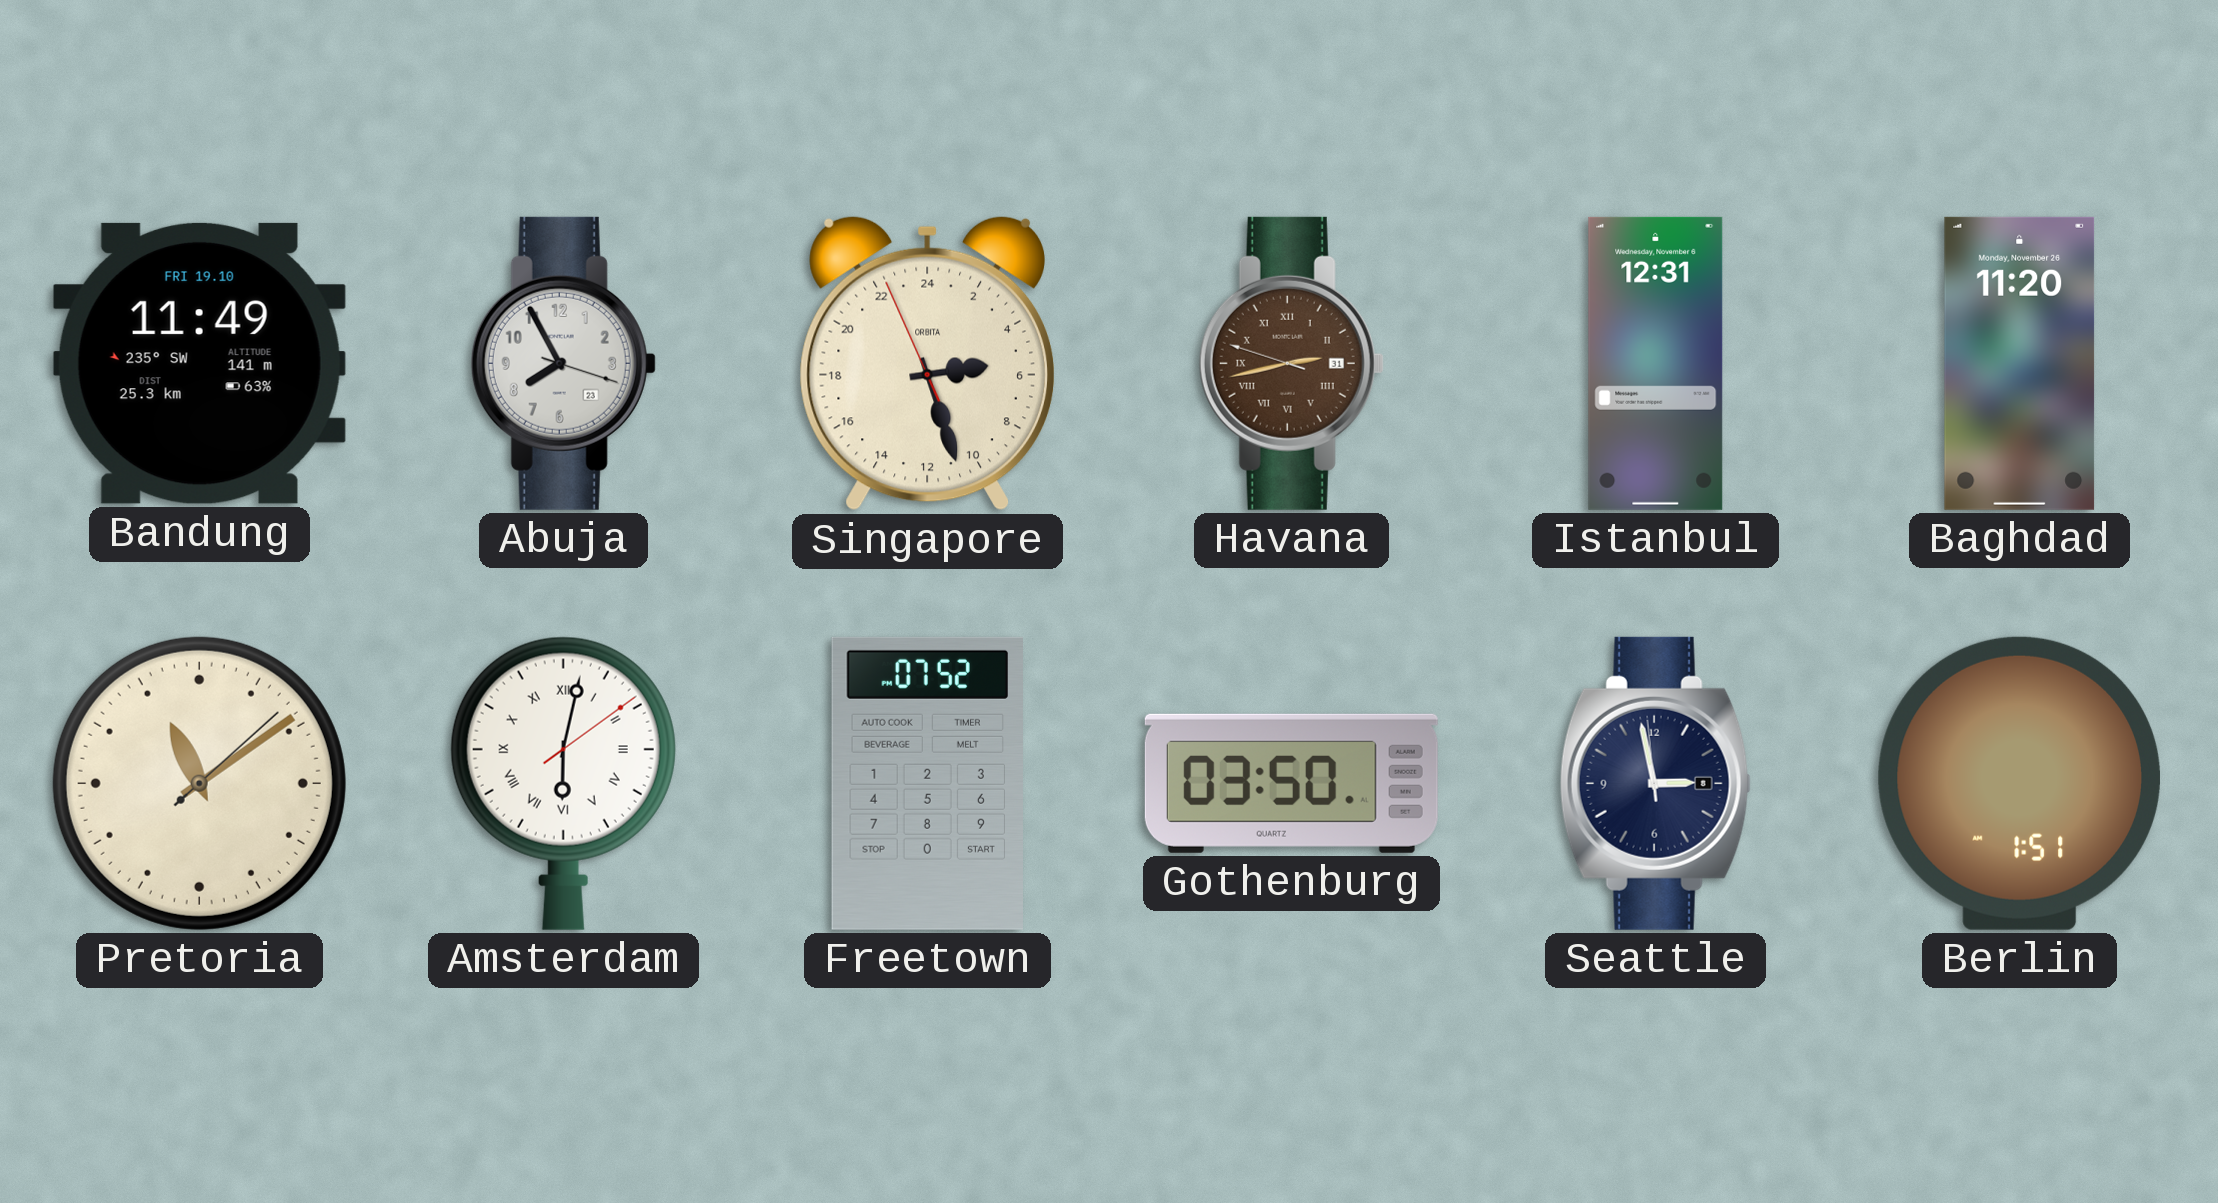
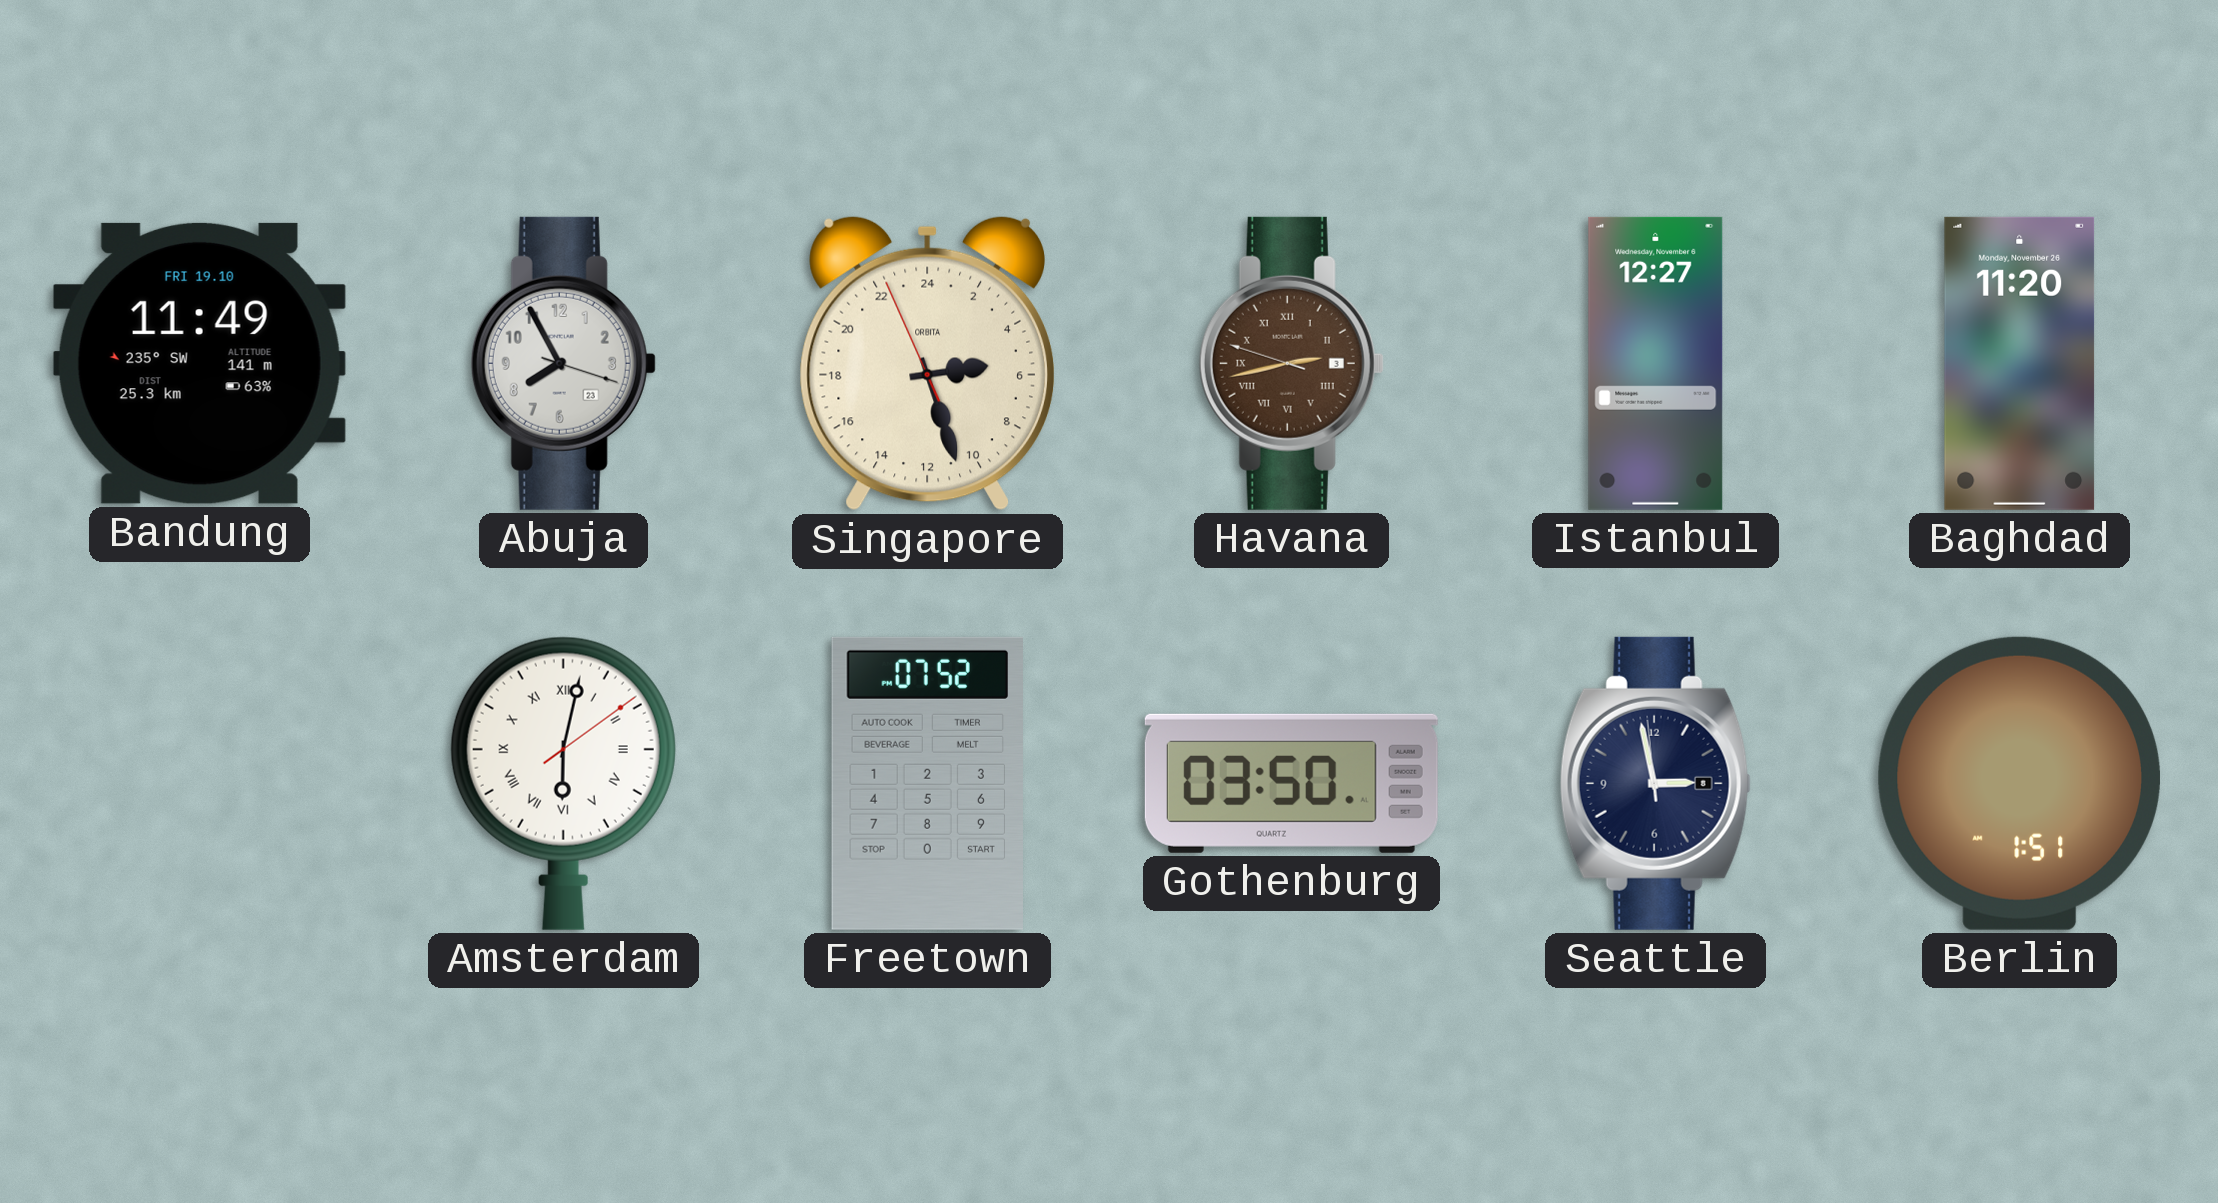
Havana date: 31 -> 3
Istanbul: 12:31 -> 12:27
Pretoria: 11:09 -> none
